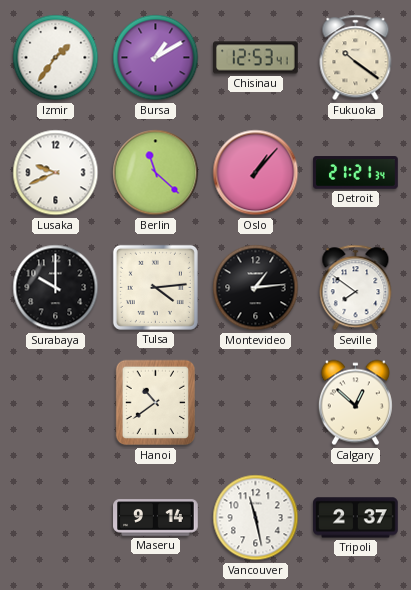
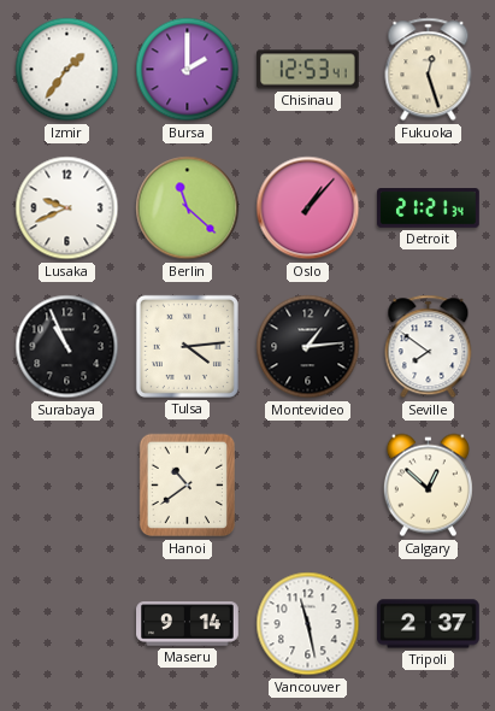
Bursa: 1:10 -> 2:00
Fukuoka: 10:21 -> 12:27
Surabaya: 10:00 -> 10:56
